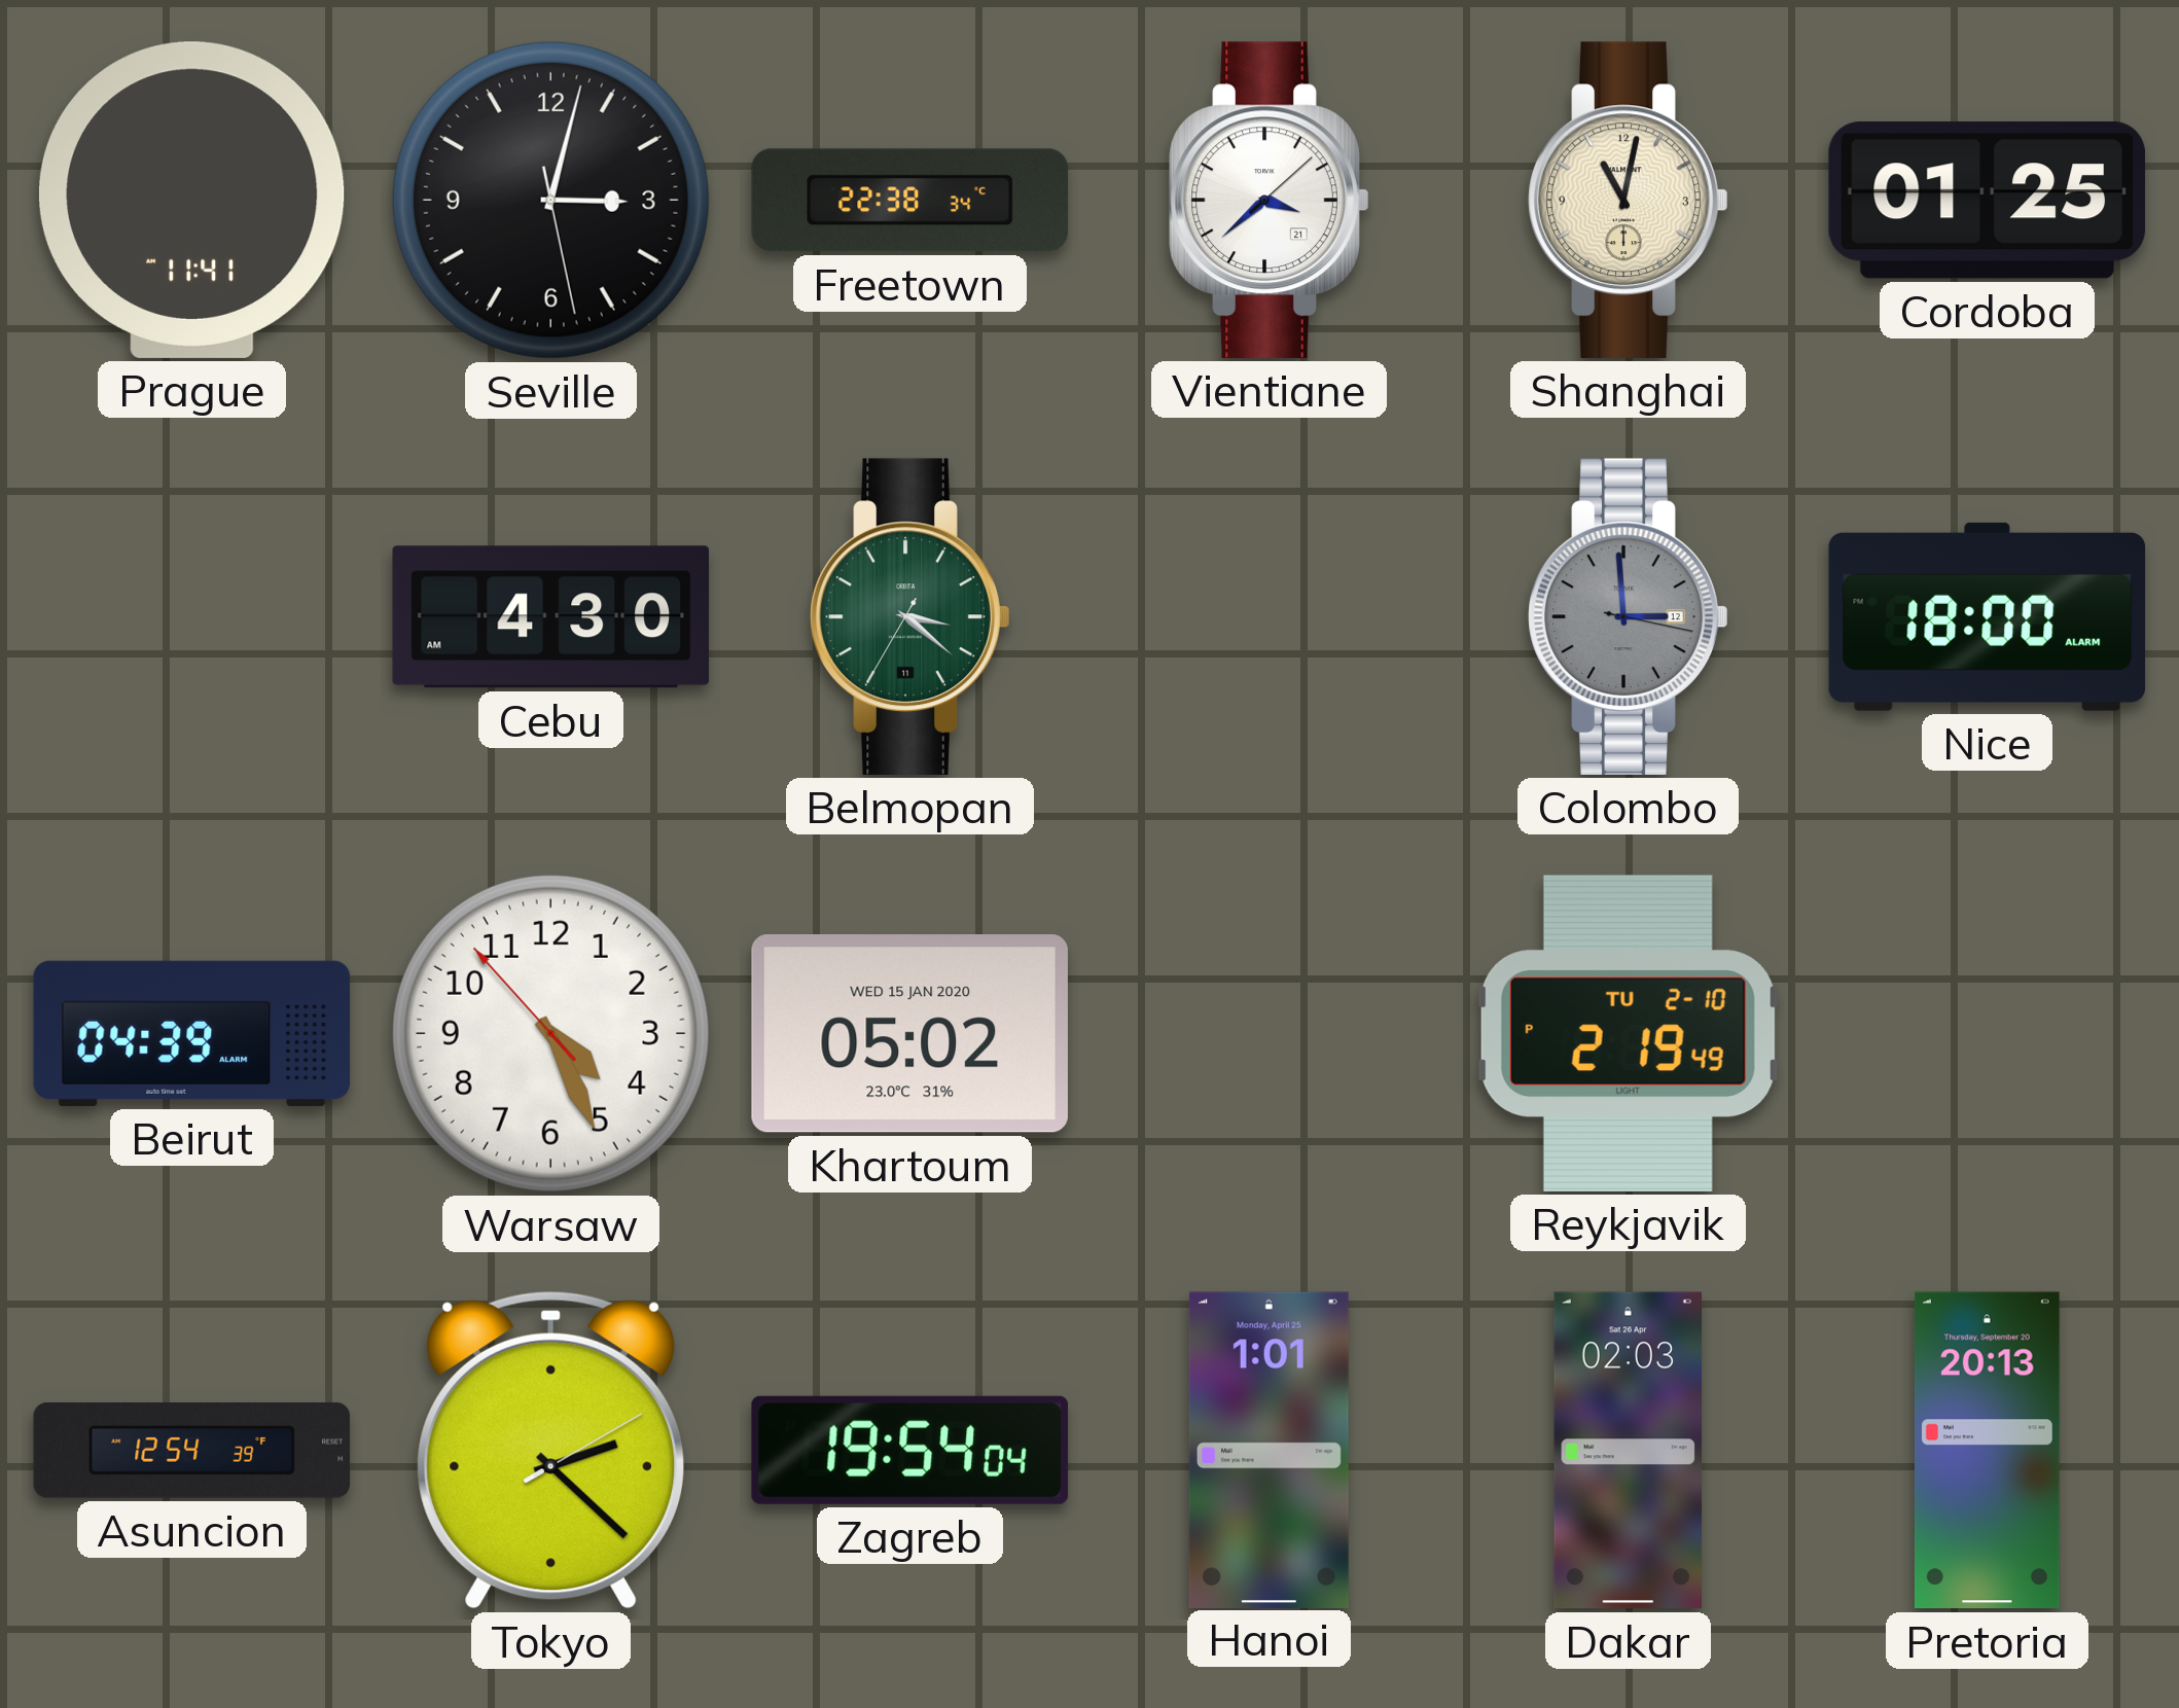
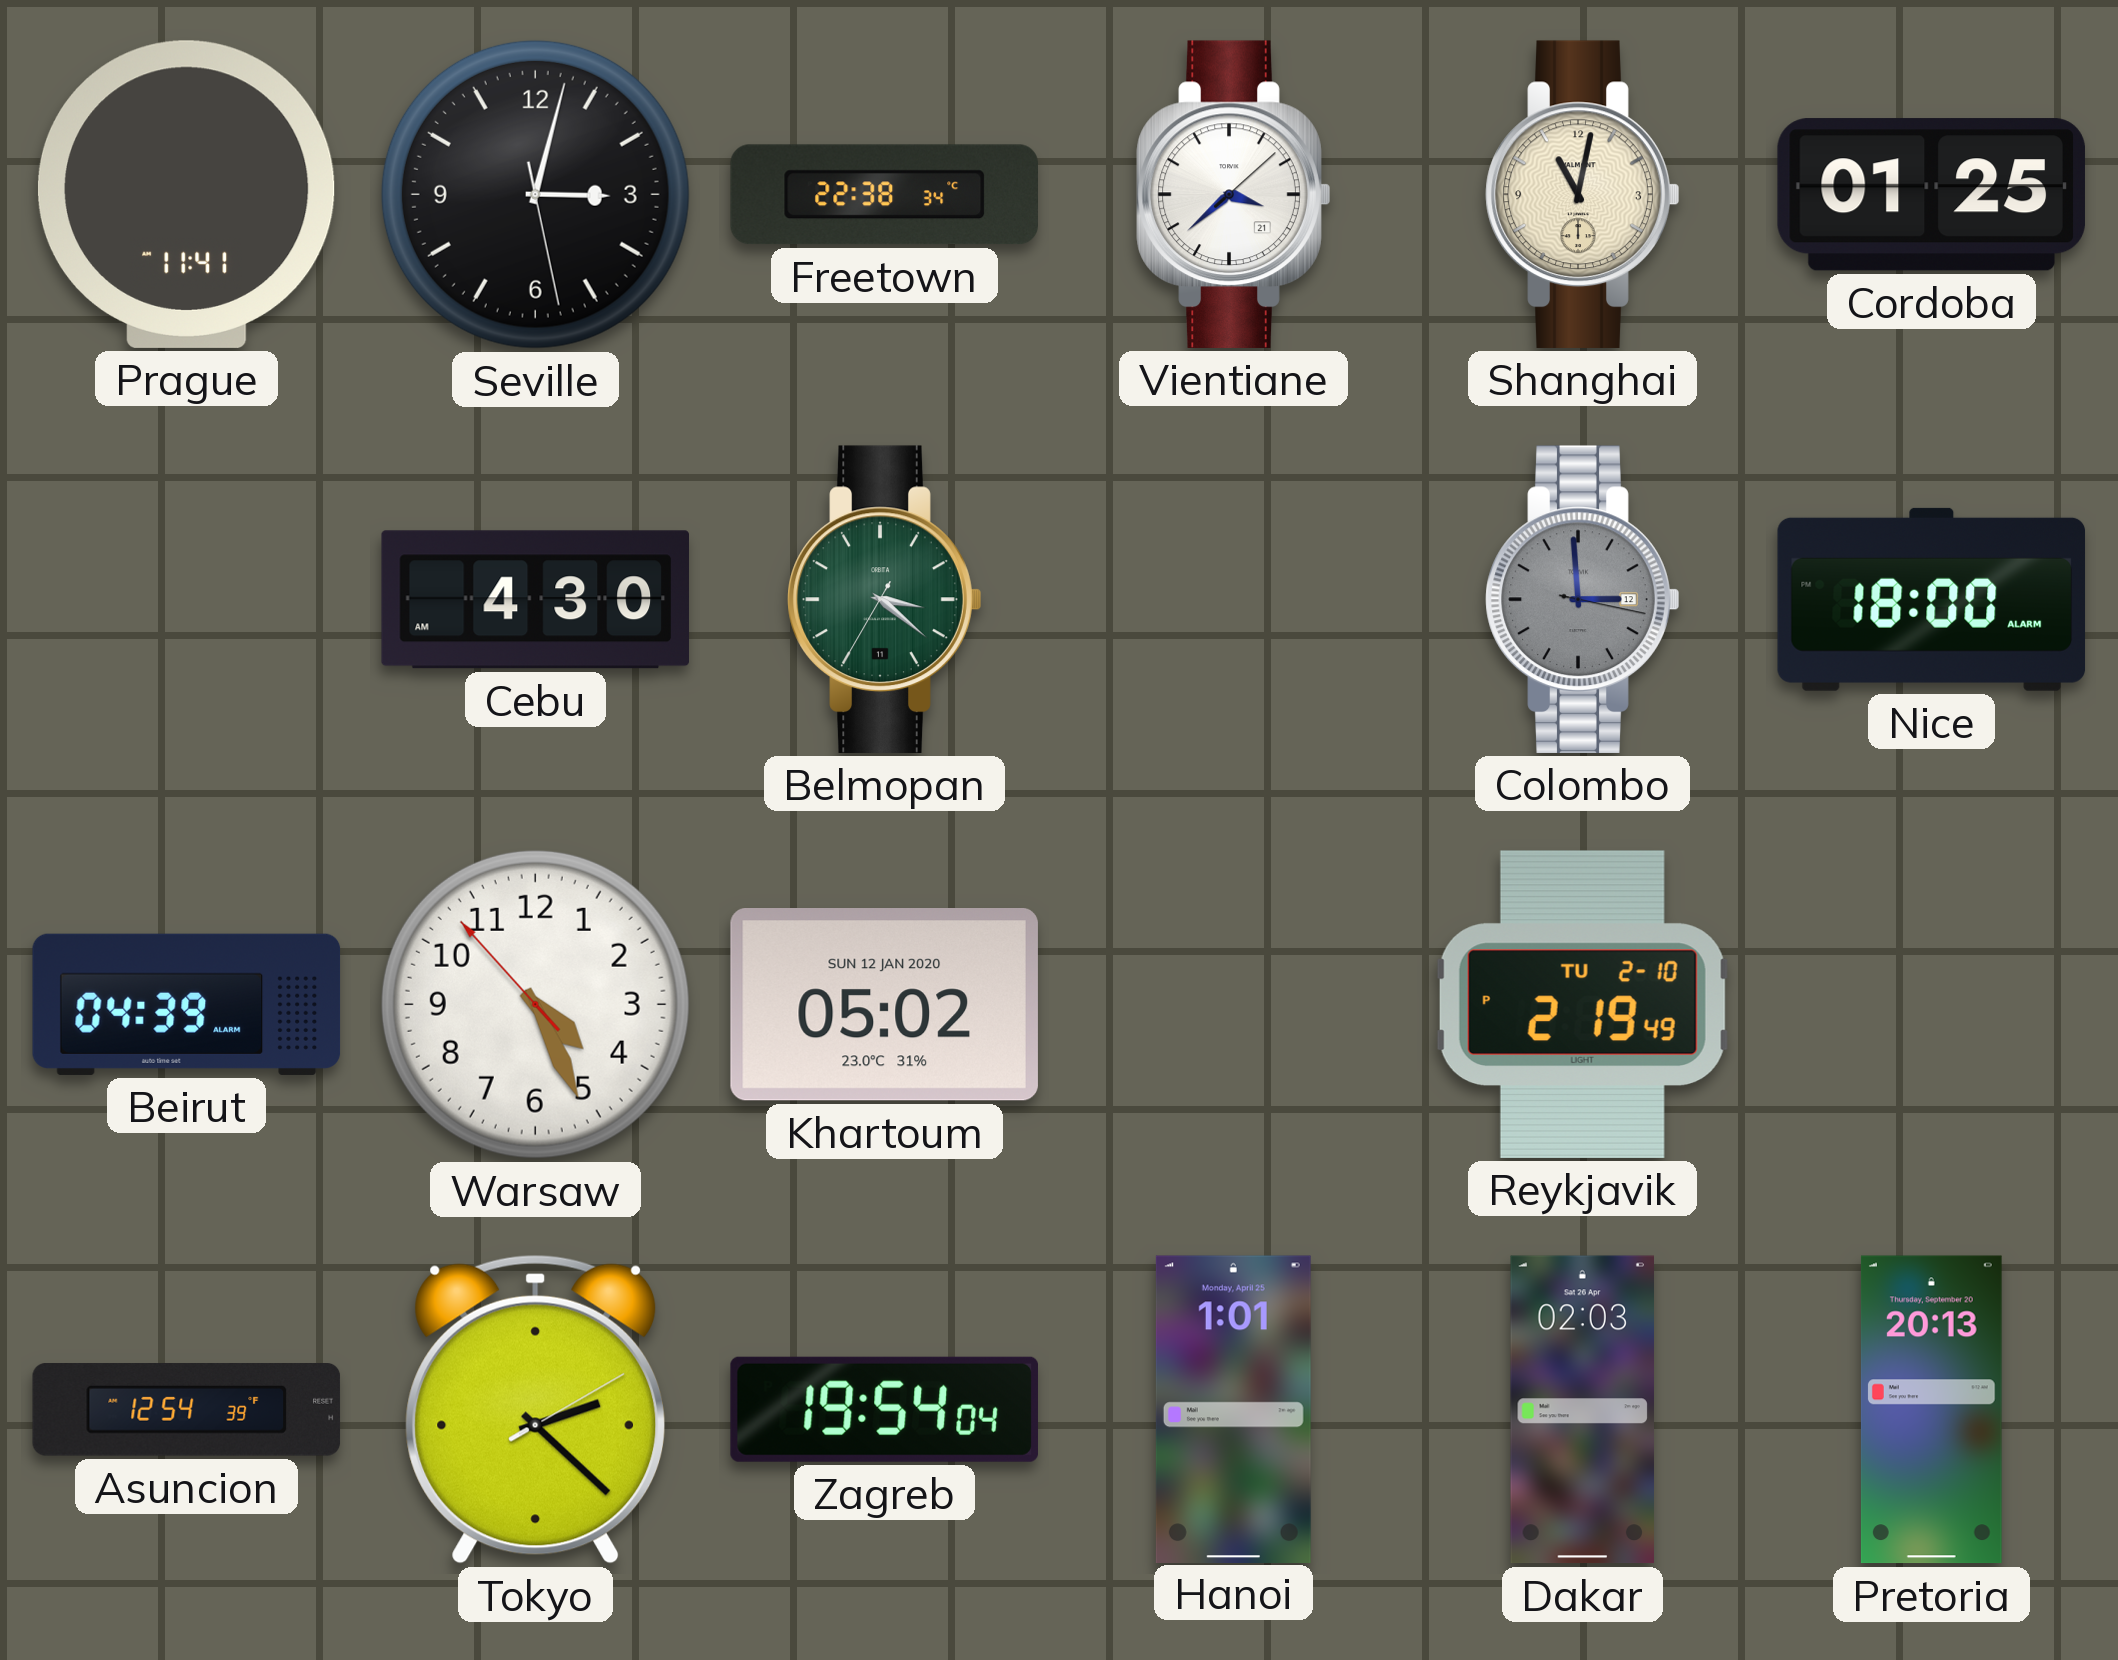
Khartoum date: WED 15 JAN 2020 -> SUN 12 JAN 2020
